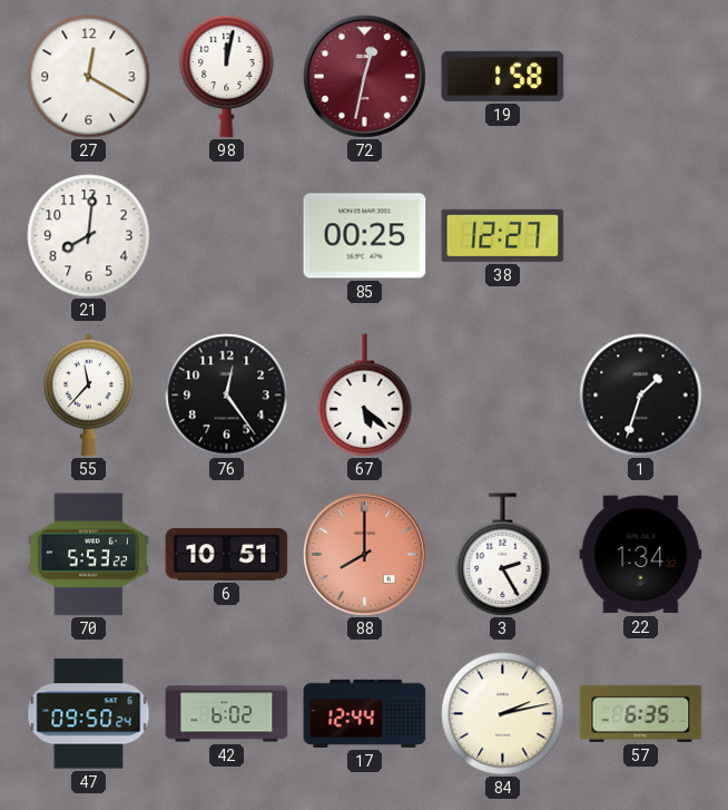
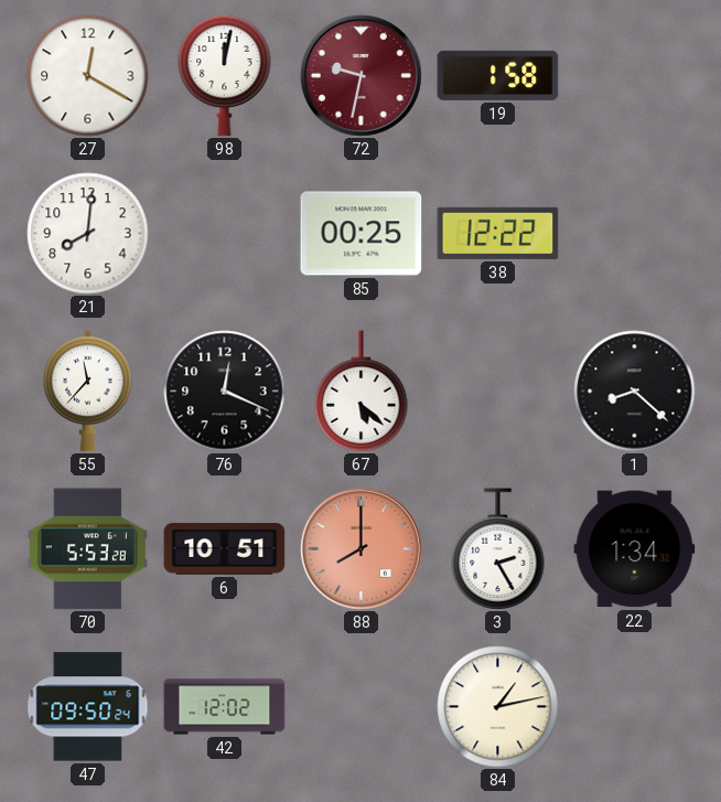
72: 12:32 -> 9:32
38: 12:27 -> 12:22
76: 12:24 -> 12:19
1: 1:33 -> 8:22
70: 5:53:22 -> 5:53:28
42: 6:02 -> 12:02
17: 12:44 -> none
84: 2:13 -> 1:13
57: 6:35 -> none
